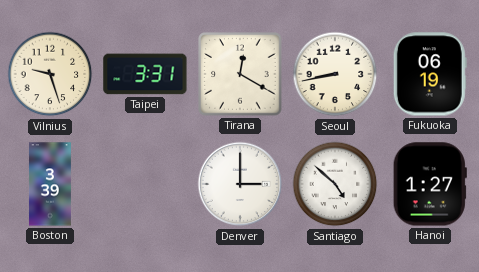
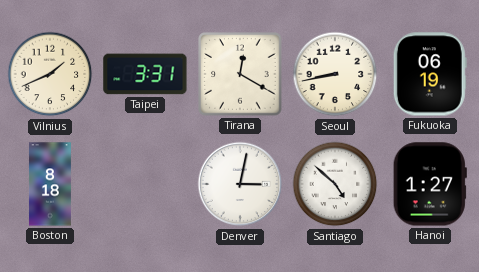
Vilnius: 9:27 -> 1:41
Boston: 3:39 -> 8:18
Denver: 3:00 -> 3:02
